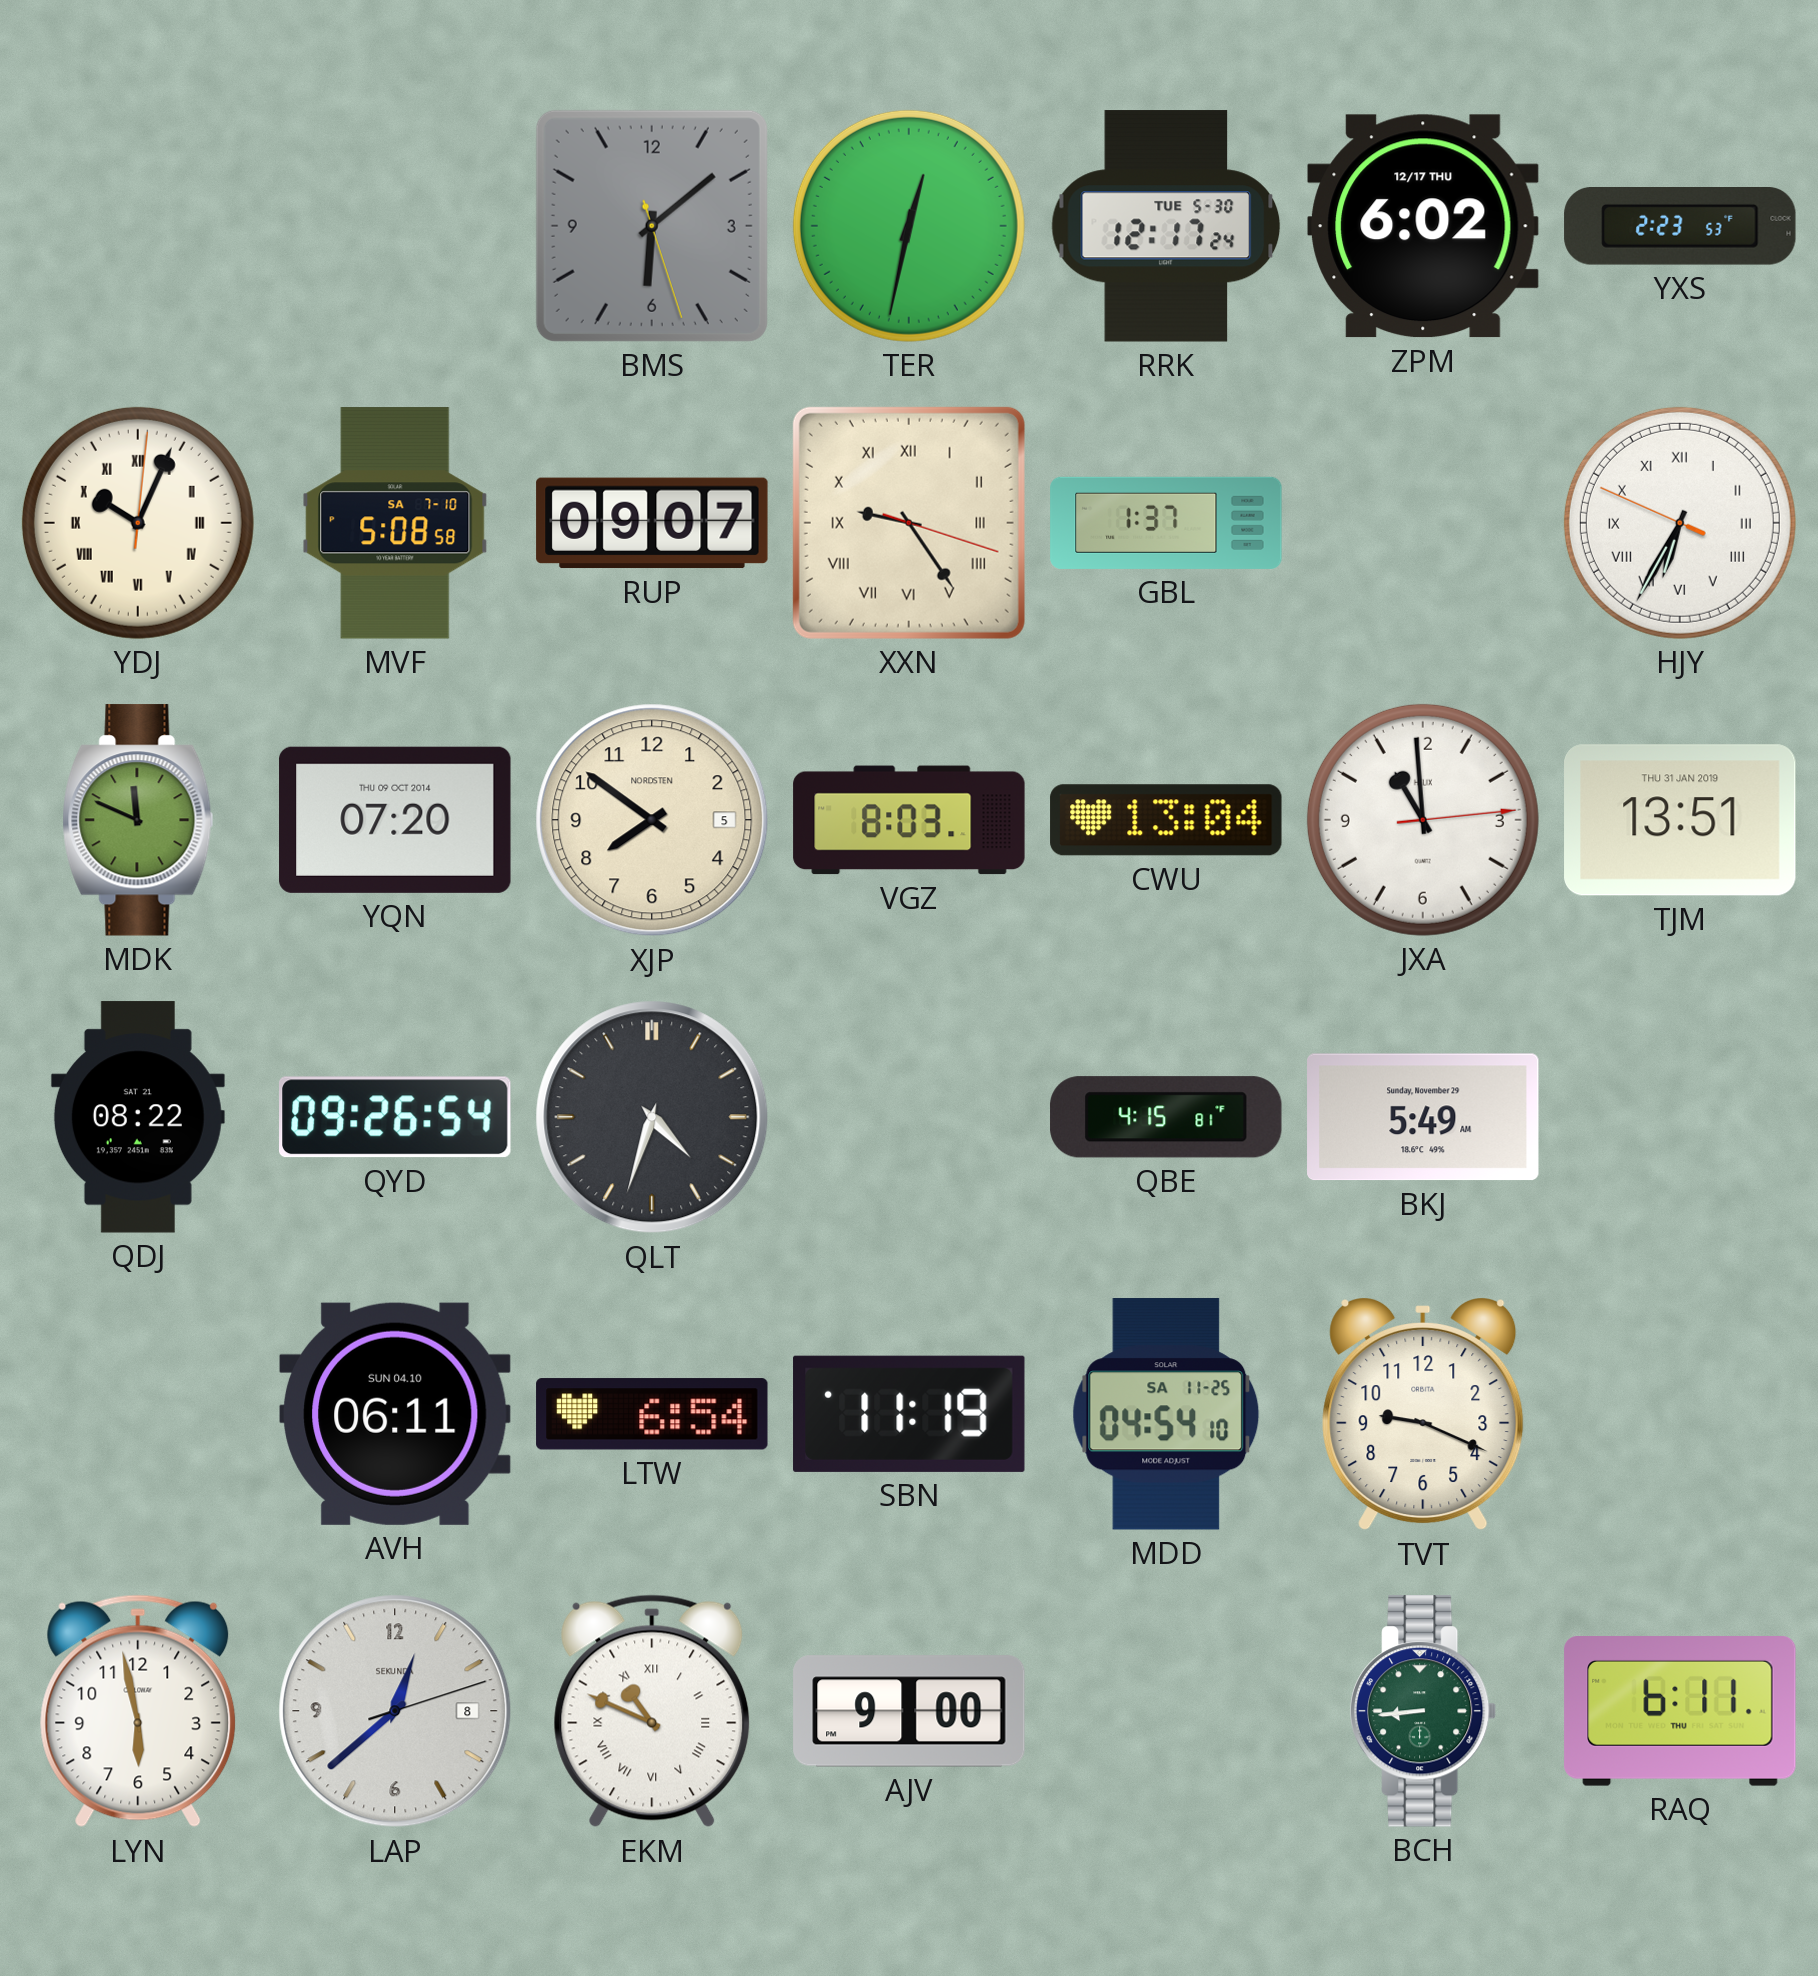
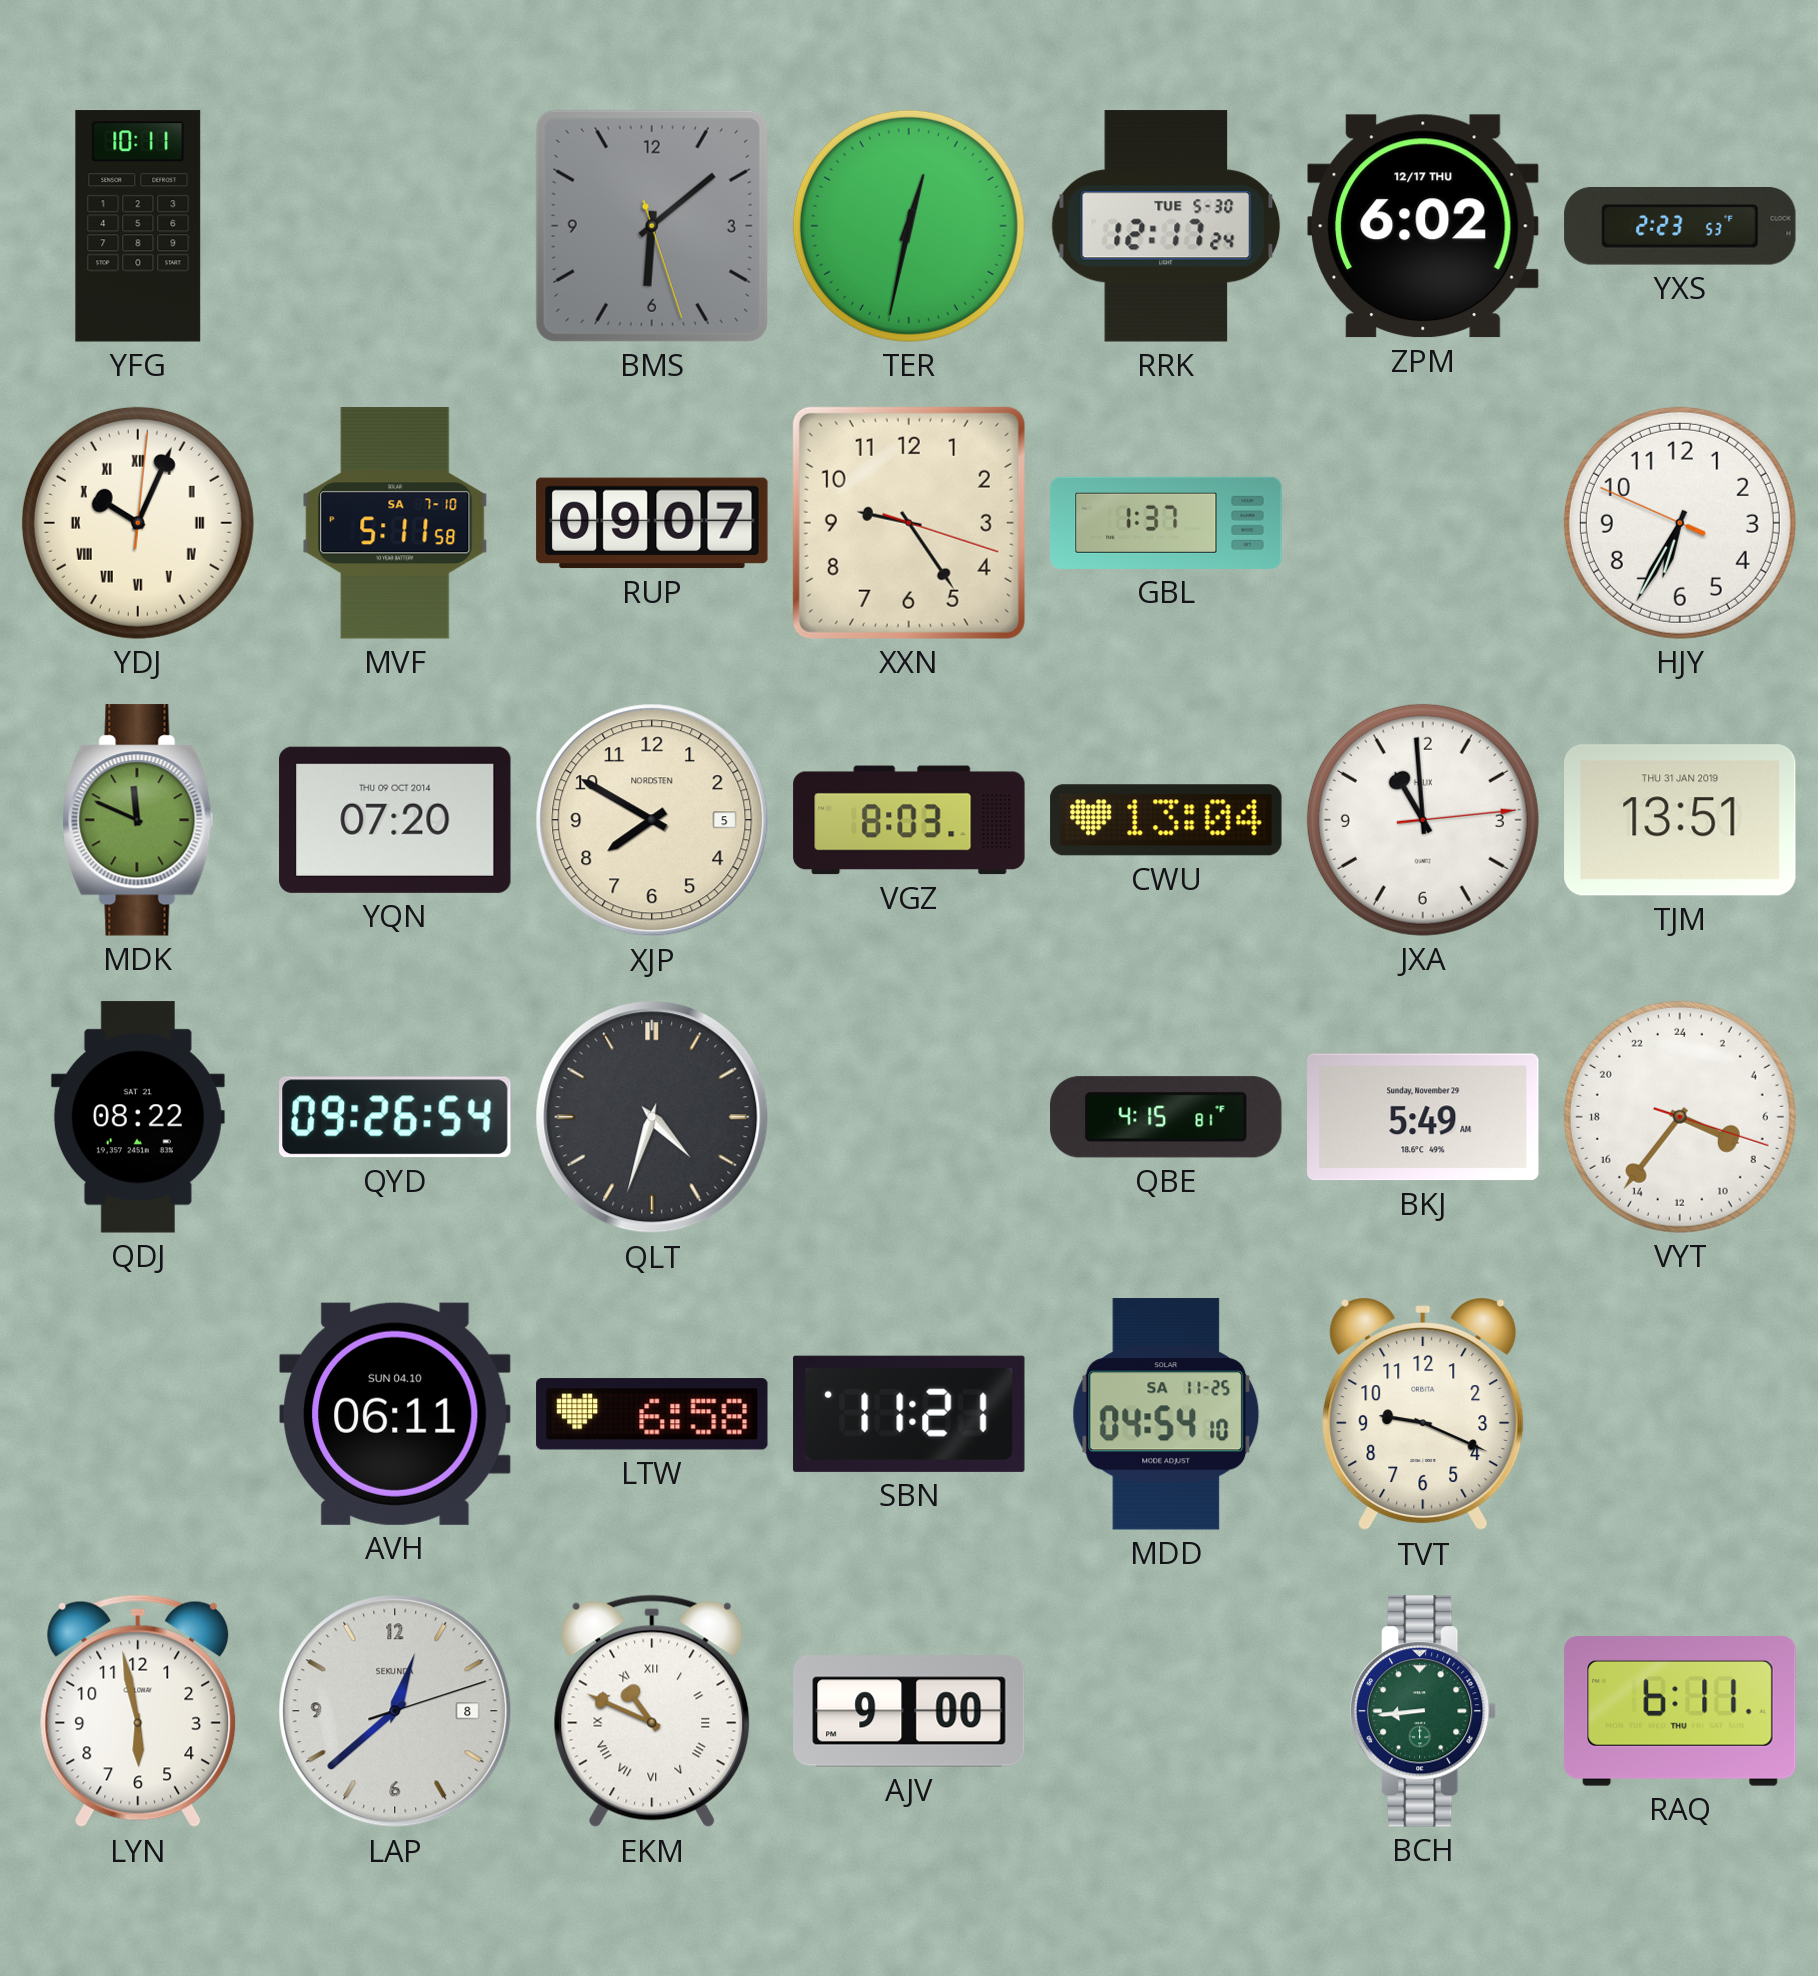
YFG: none -> 10:11
MVF: 5:08 -> 5:11
XXN numerals: Roman -> Arabic
HJY numerals: Roman -> Arabic
XJP: 7:51 -> 7:50
VYT: none -> 7:36
LTW: 6:54 -> 6:58
SBN: 11:19 -> 11:21
